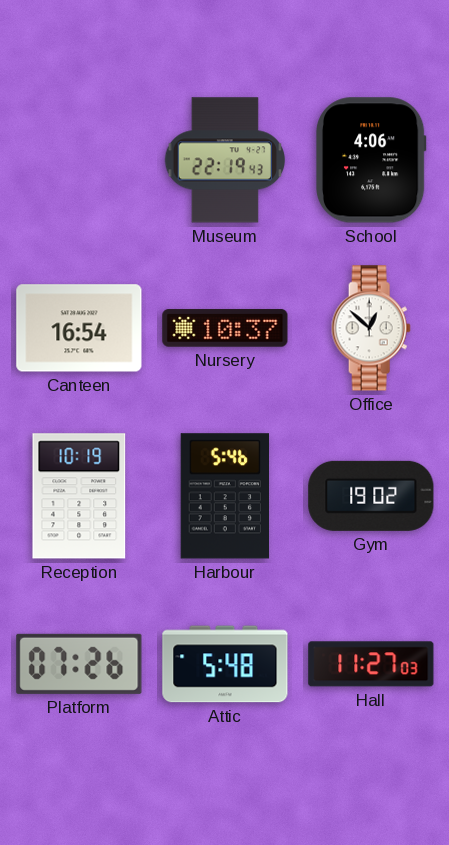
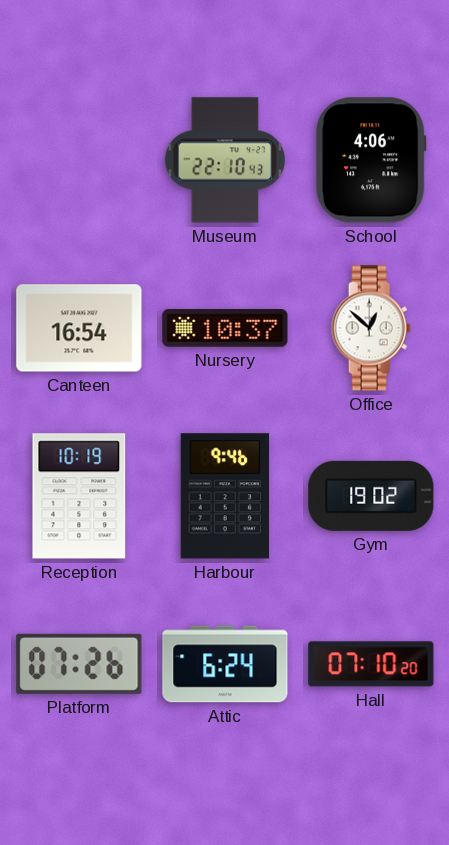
Museum: 22:19 -> 22:10
Harbour: 5:46 -> 9:46
Attic: 5:48 -> 6:24
Hall: 11:27 -> 07:10
